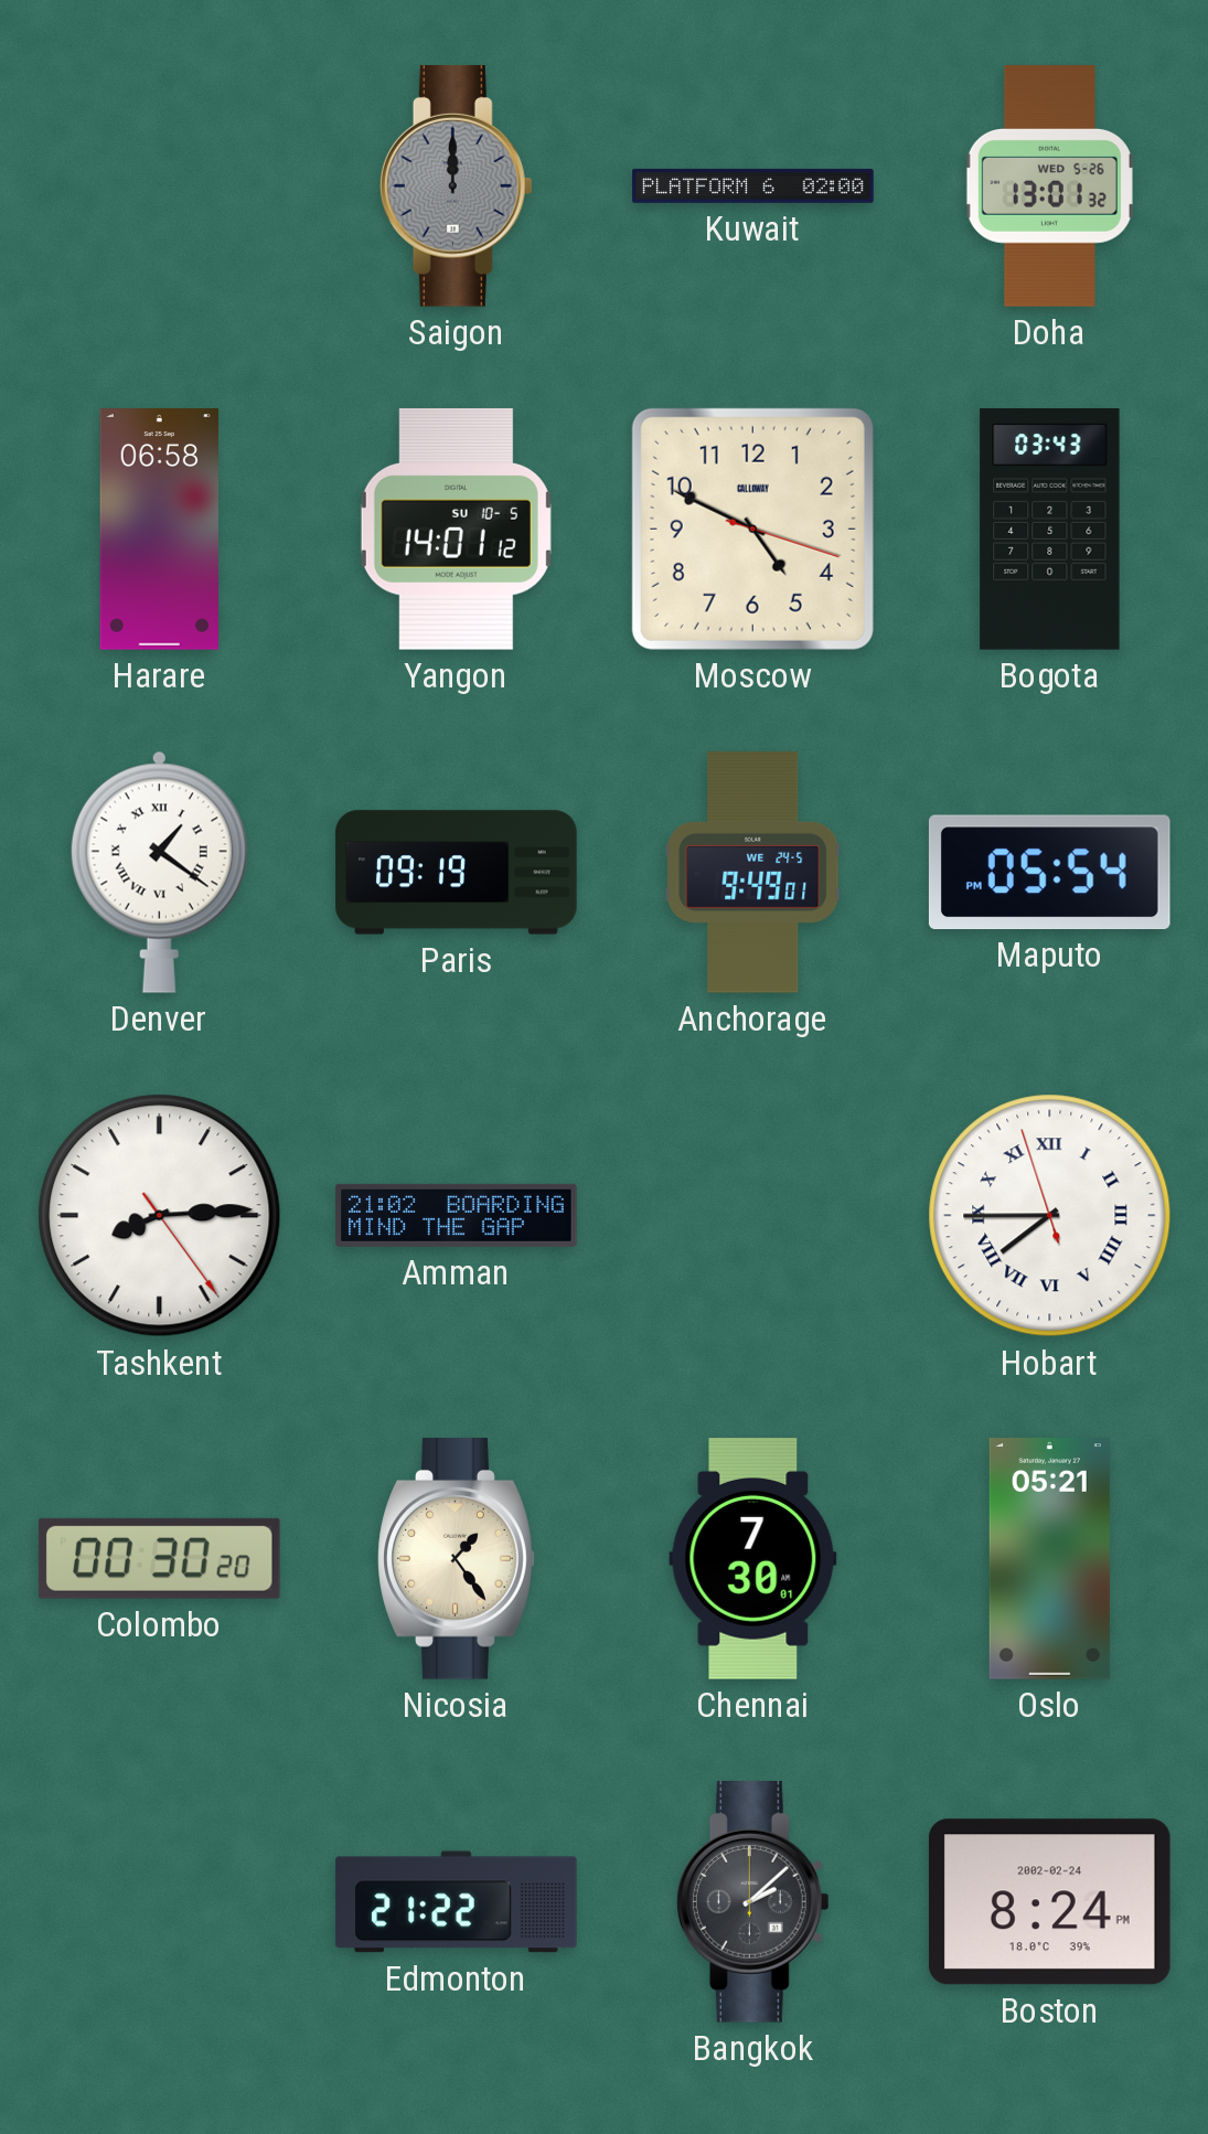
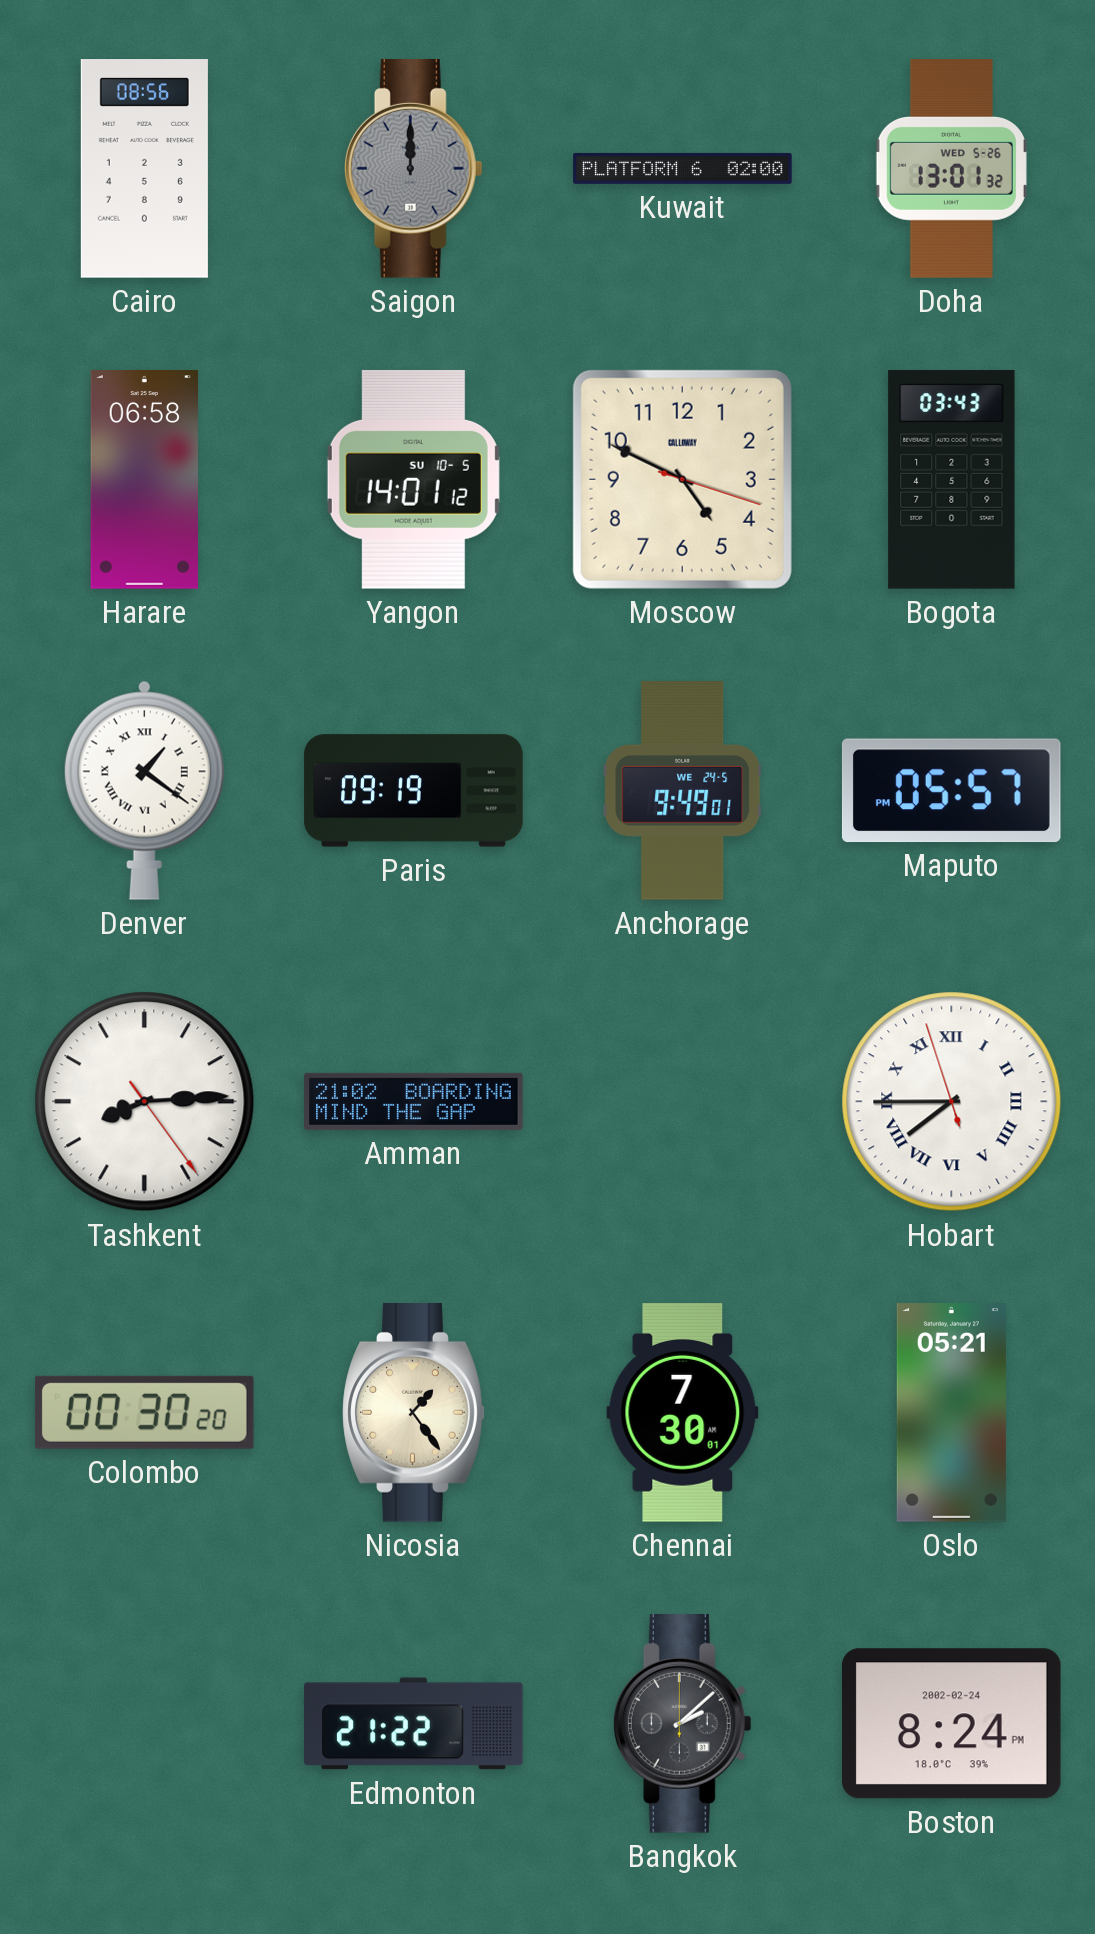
Cairo: none -> 08:56
Maputo: 05:54 -> 05:57
